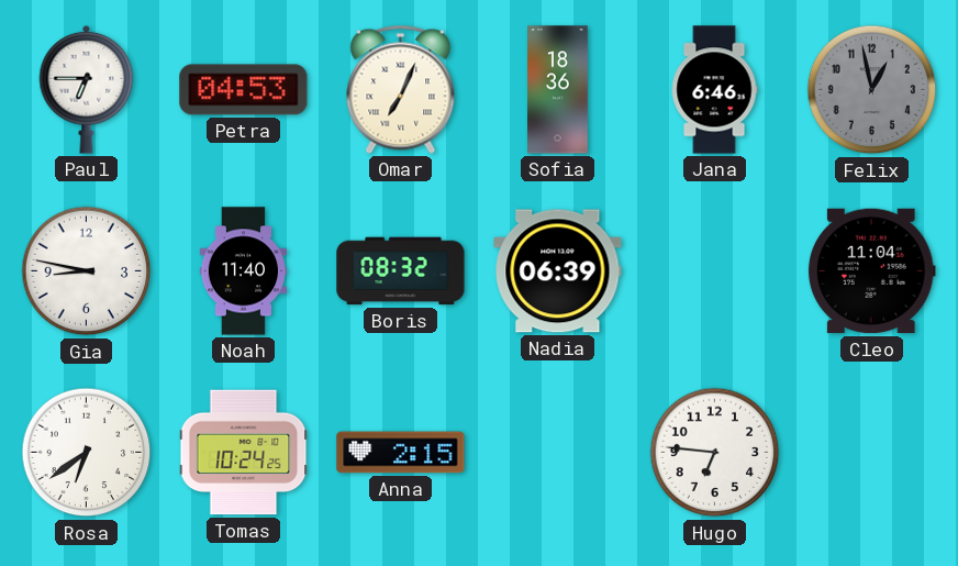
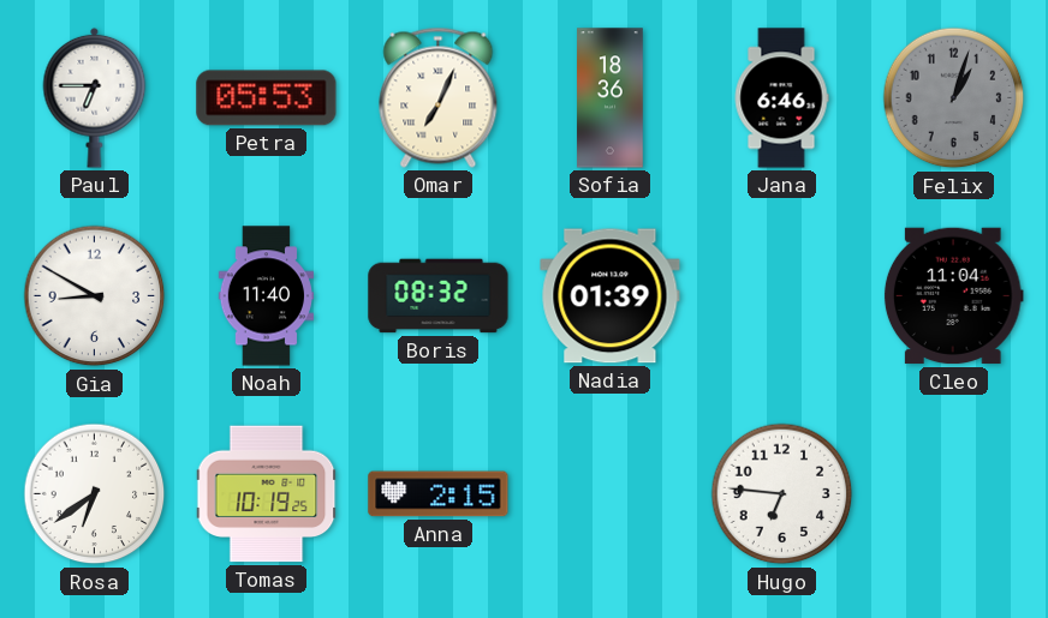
Petra: 04:53 -> 05:53
Felix: 12:58 -> 1:03
Gia: 8:47 -> 8:50
Nadia: 06:39 -> 01:39
Tomas: 10:24 -> 10:19
